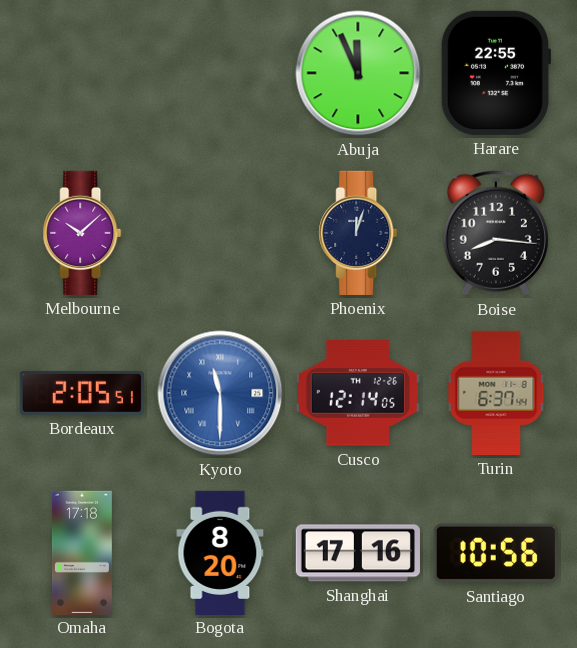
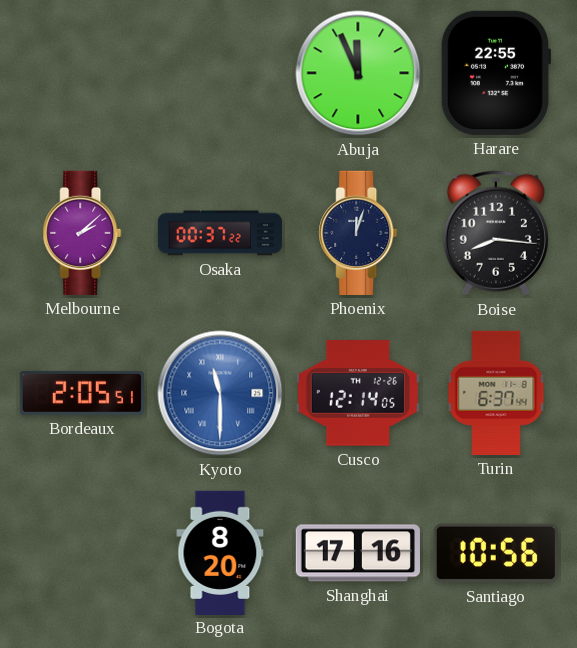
Melbourne: 10:08 -> 2:08
Osaka: none -> 00:37
Omaha: 17:18 -> none
